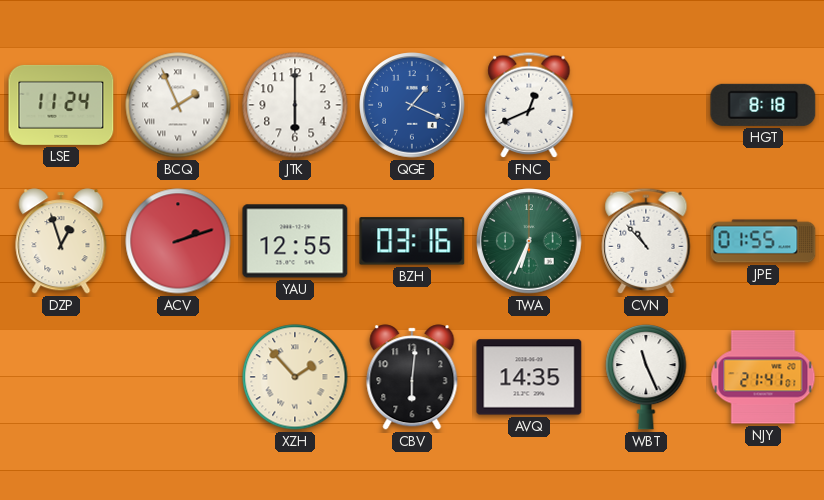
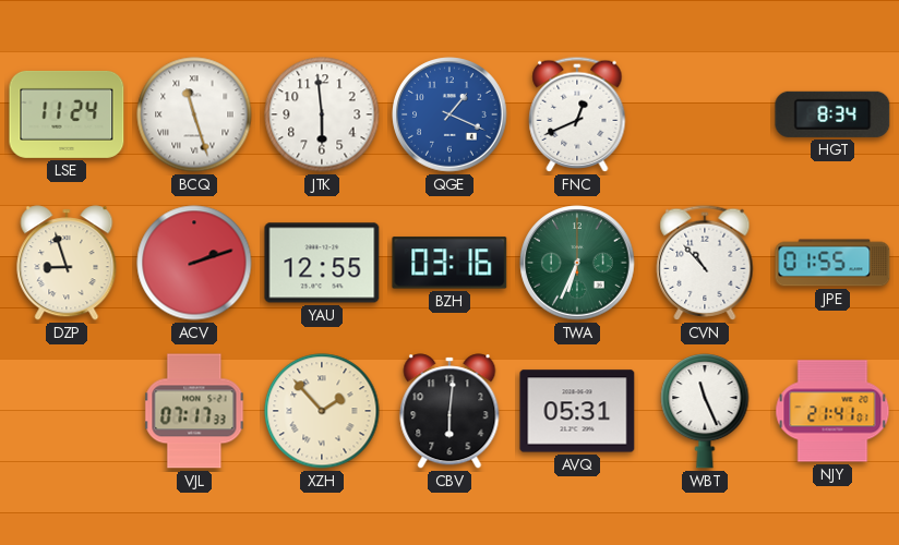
BCQ: 1:56 -> 11:27
JTK: 6:00 -> 5:59
HGT: 8:18 -> 8:34
DZP: 12:57 -> 8:57
VJL: none -> 07:17
AVQ: 14:35 -> 05:31
